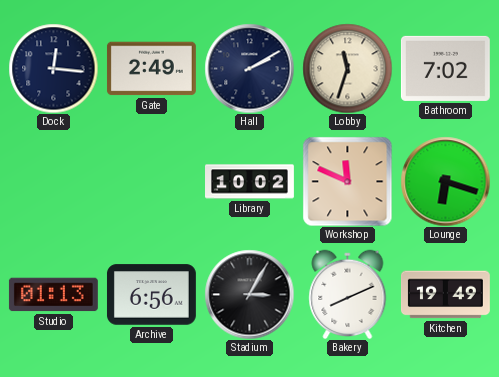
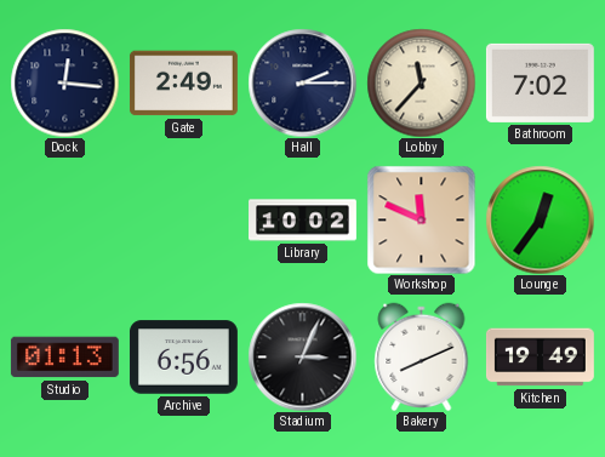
Hall: 2:10 -> 2:15
Lobby: 11:33 -> 11:37
Lounge: 6:18 -> 12:36
Stadium: 3:05 -> 3:04
